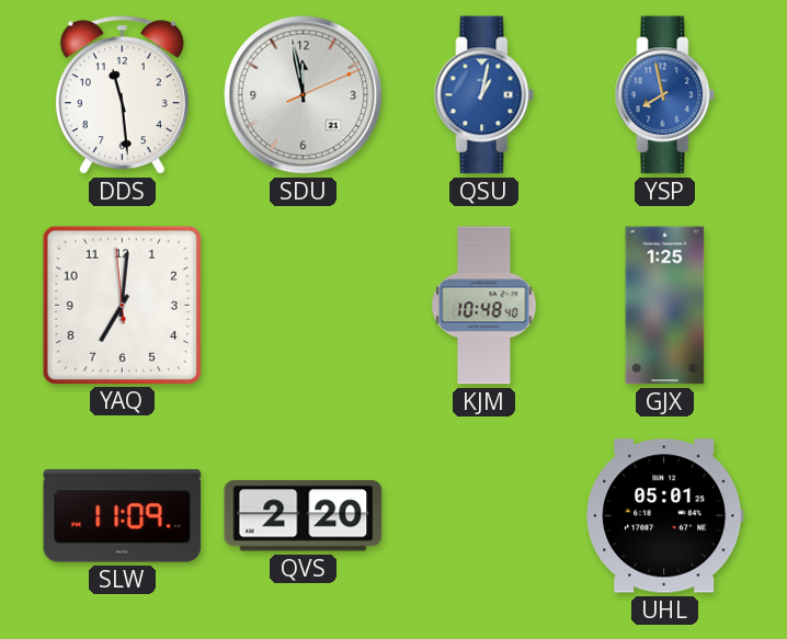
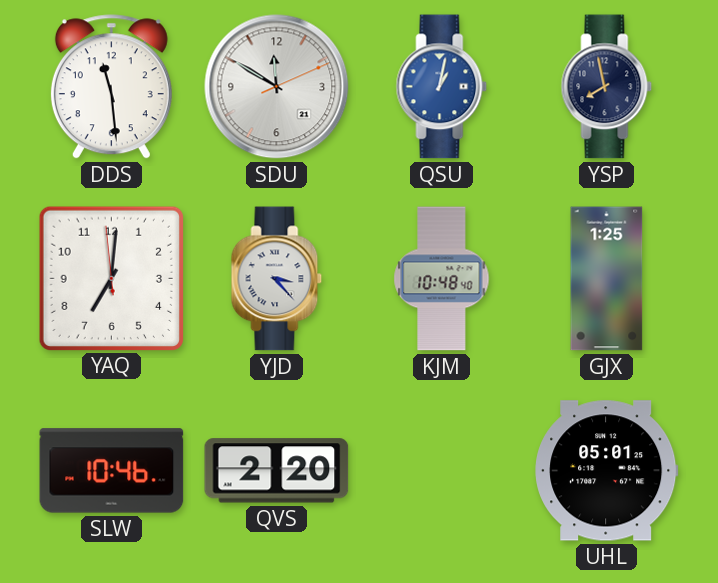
SDU: 11:58 -> 11:50
YSP dial: blue -> navy
YJD: none -> 3:23
SLW: 11:09 -> 10:46
